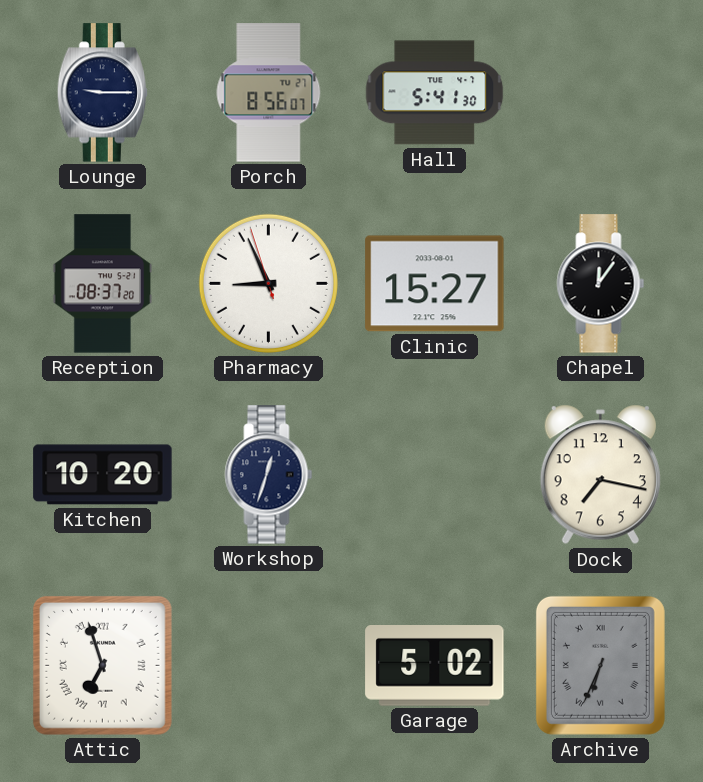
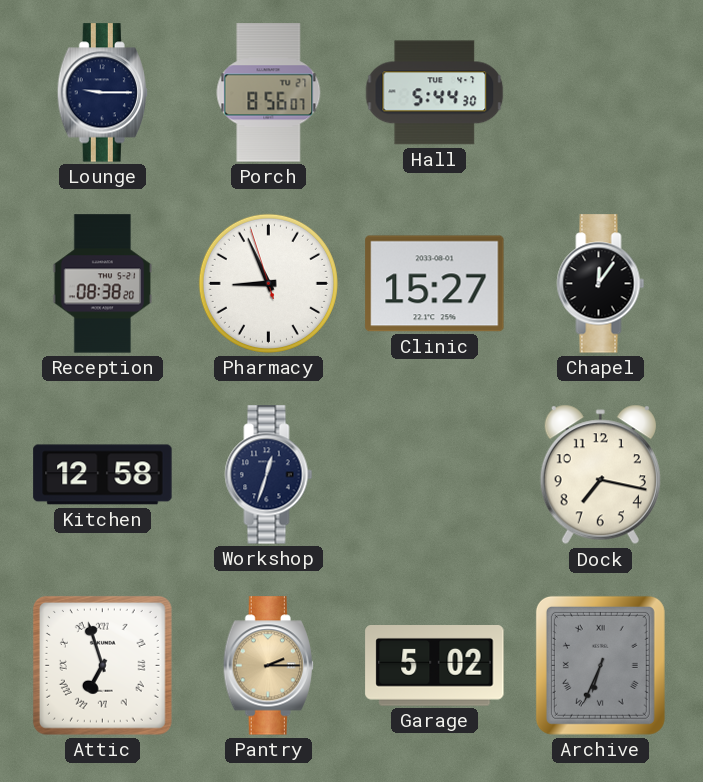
Hall: 5:41 -> 5:44
Reception: 08:37 -> 08:38
Kitchen: 10:20 -> 12:58
Pantry: none -> 2:15
